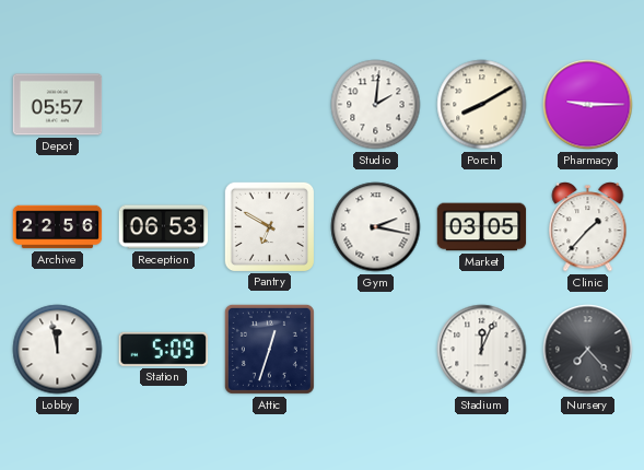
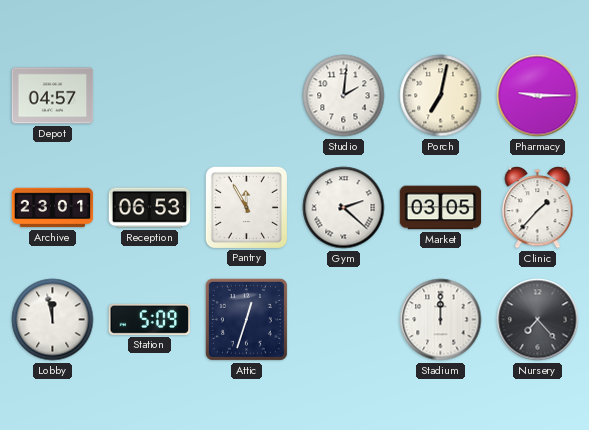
Depot: 05:57 -> 04:57
Porch: 8:10 -> 7:02
Archive: 22:56 -> 23:01
Pantry: 6:50 -> 11:55
Gym: 2:17 -> 2:22
Stadium: 12:04 -> 12:00
